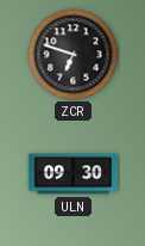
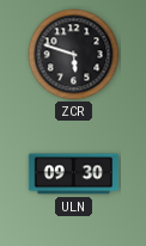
ZCR: 6:48 -> 5:48
